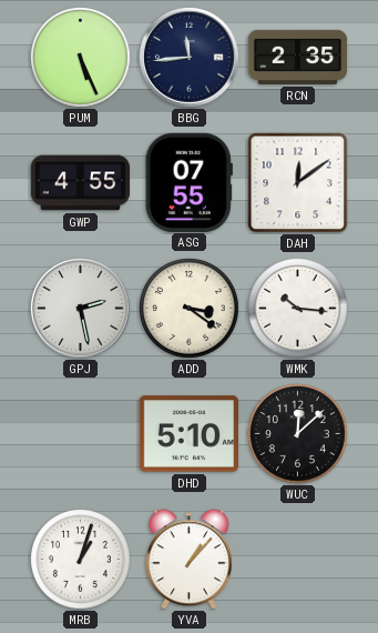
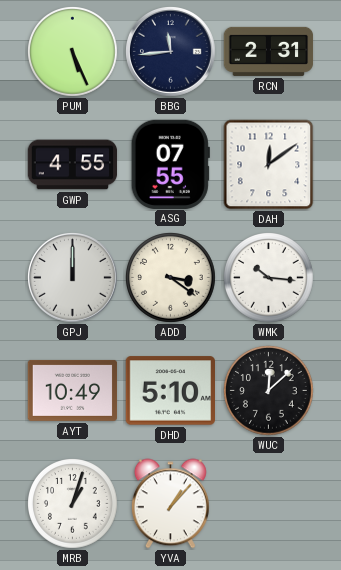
RCN: 2:35 -> 2:31
GPJ: 2:28 -> 12:00
AYT: none -> 10:49
